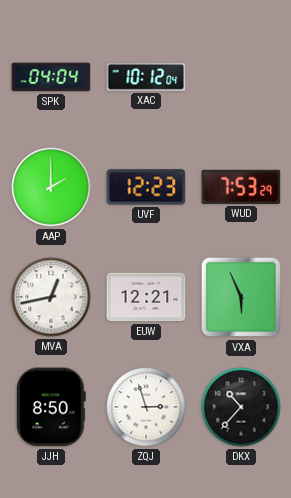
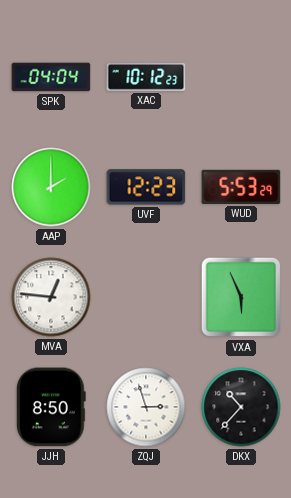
XAC: 10:12:04 -> 10:12:23
WUD: 7:53 -> 5:53
MVA: 12:43 -> 12:46
EUW: 12:21 -> none
